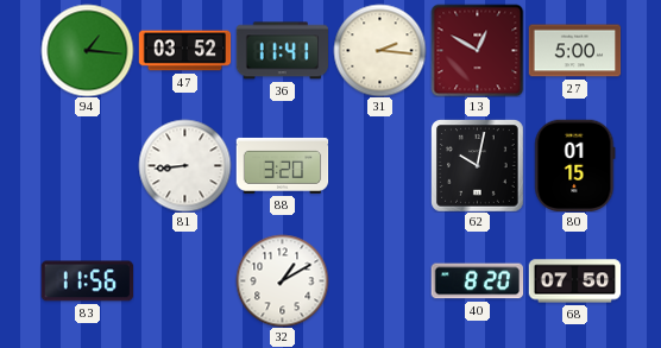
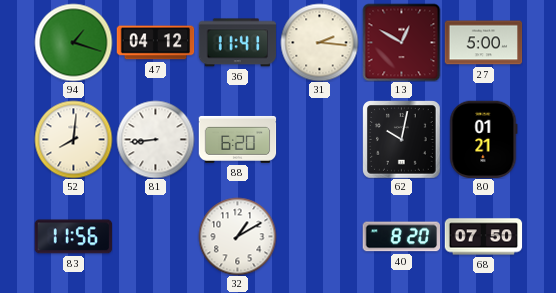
94: 1:16 -> 1:18
47: 03:52 -> 04:12
52: none -> 8:01
88: 3:20 -> 6:20
80: 01:15 -> 01:21
